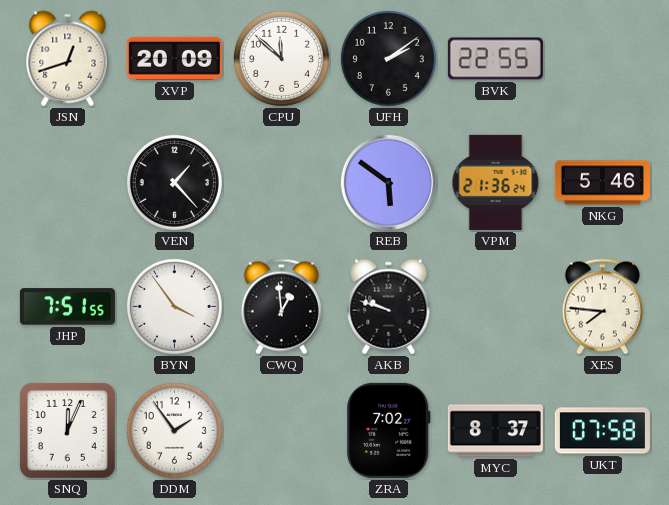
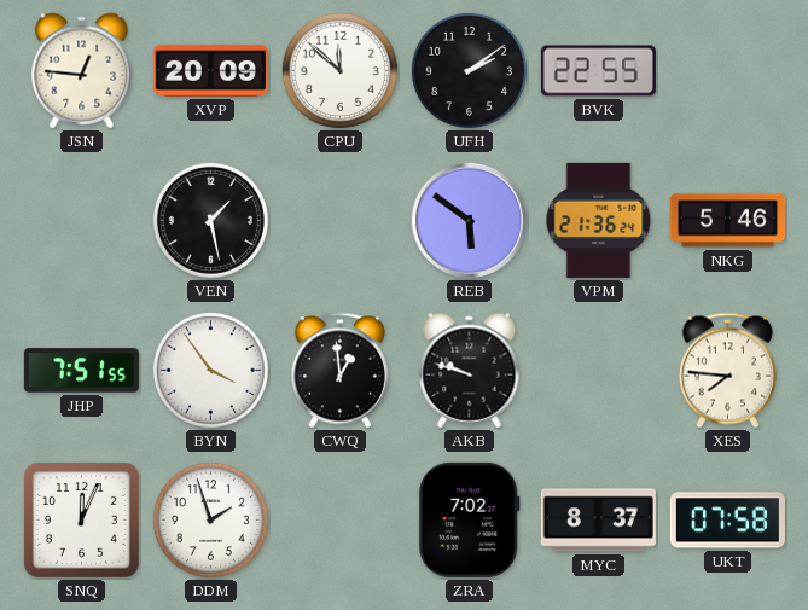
JSN: 12:42 -> 12:46
VEN: 1:23 -> 1:28
DDM: 1:54 -> 1:57
